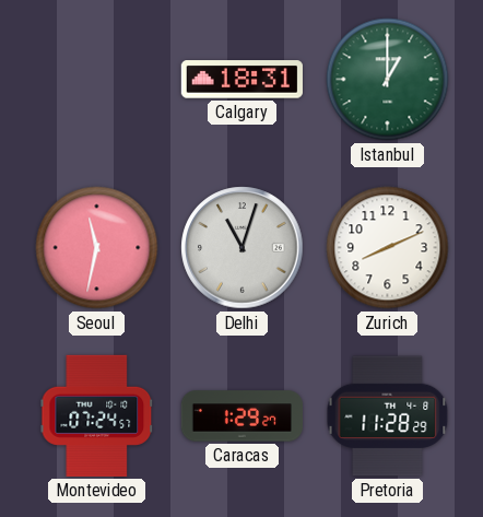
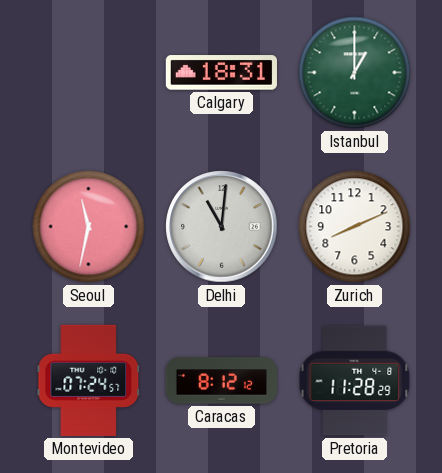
Delhi: 11:03 -> 11:01
Caracas: 1:29 -> 8:12
